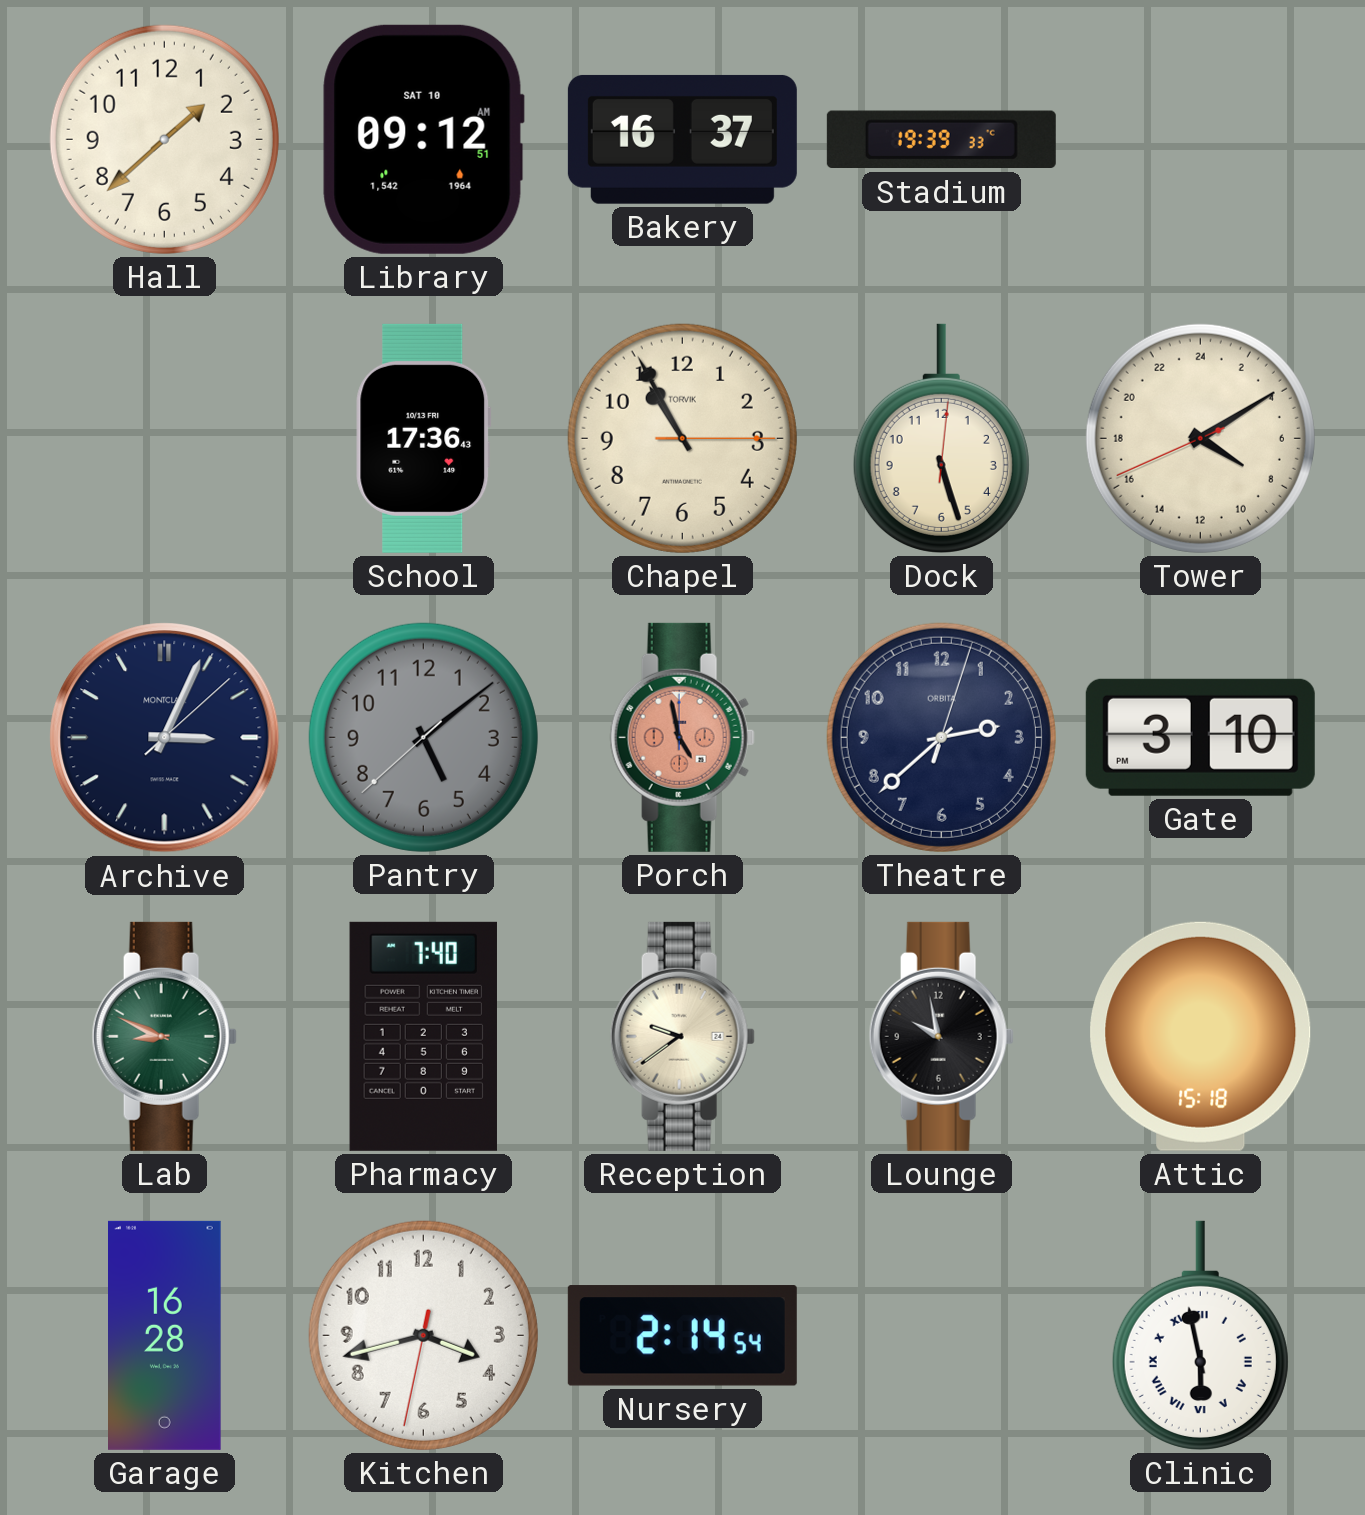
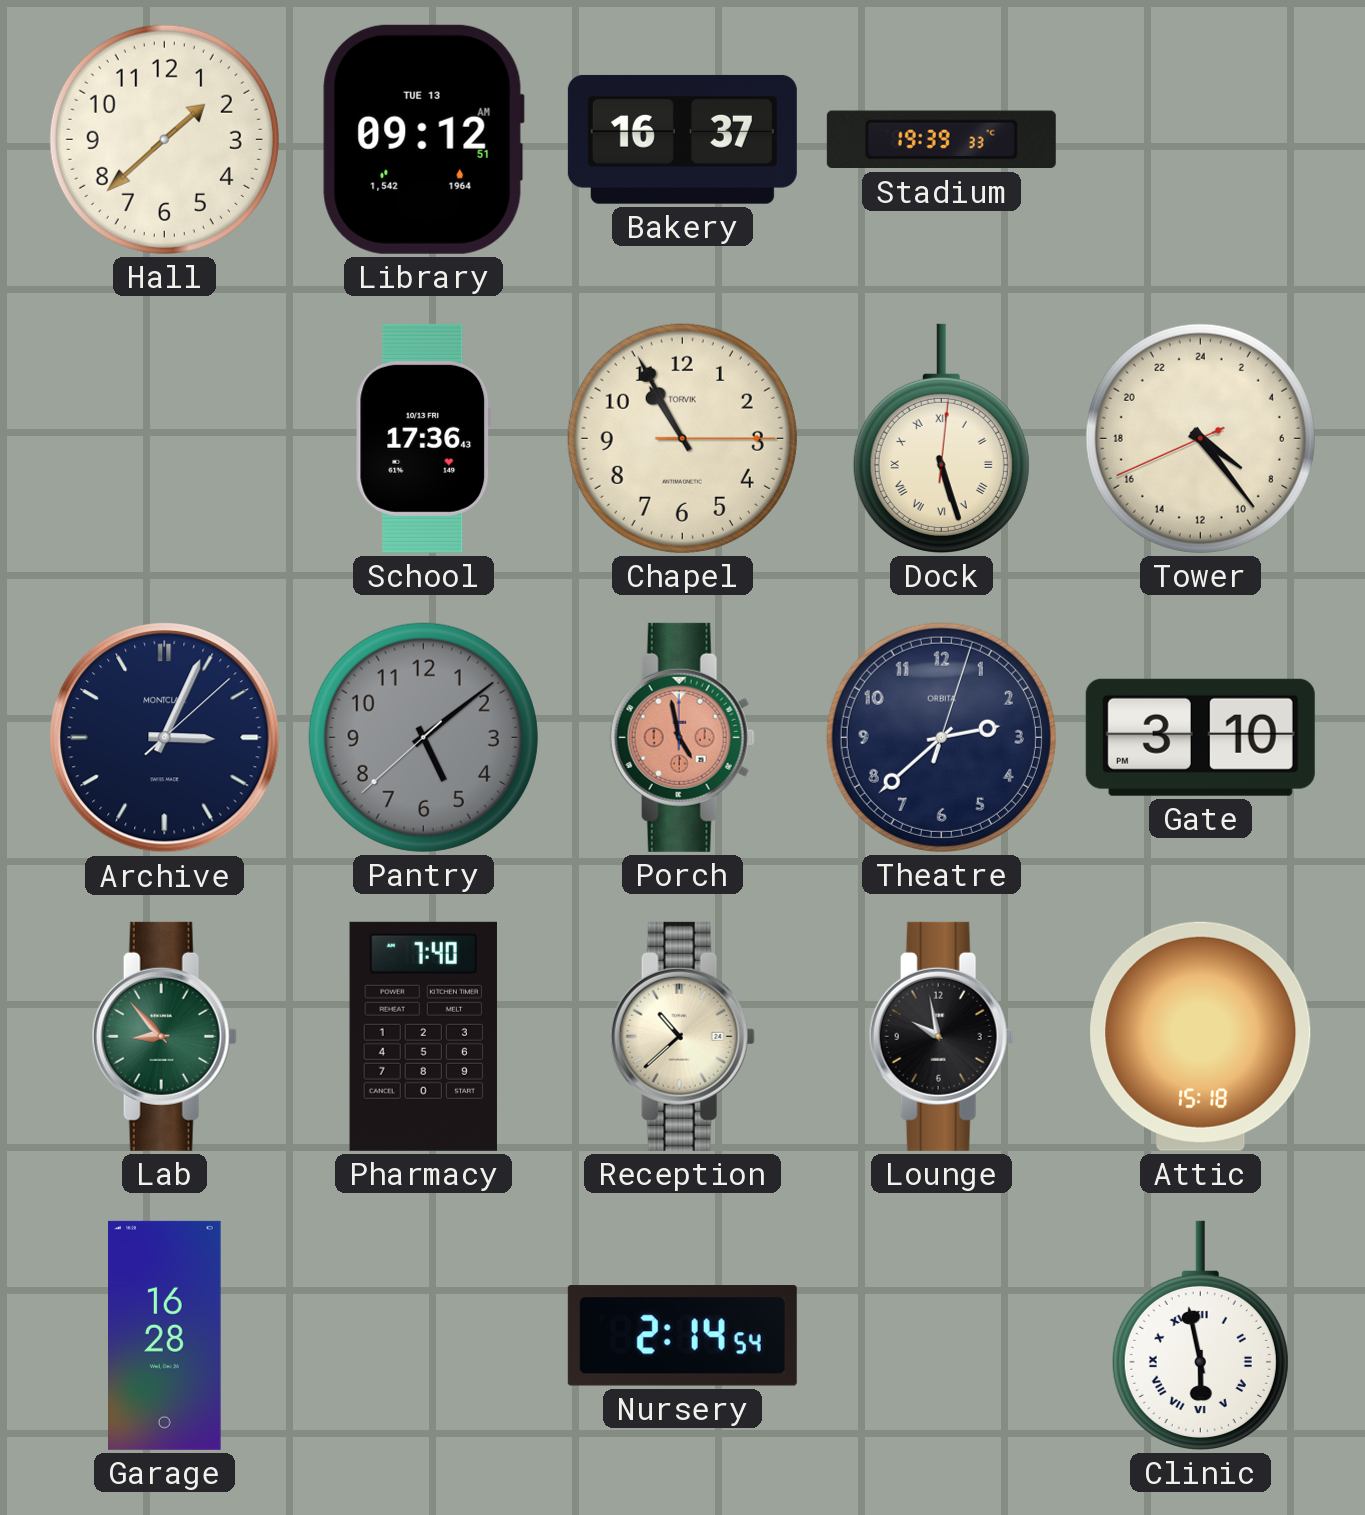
Library date: SAT 10 -> TUE 13
Dock numerals: Arabic -> Roman
Tower: 8:09 -> 8:23
Lab: 8:49 -> 8:53
Reception: 9:39 -> 10:38
Kitchen: 3:42 -> none
